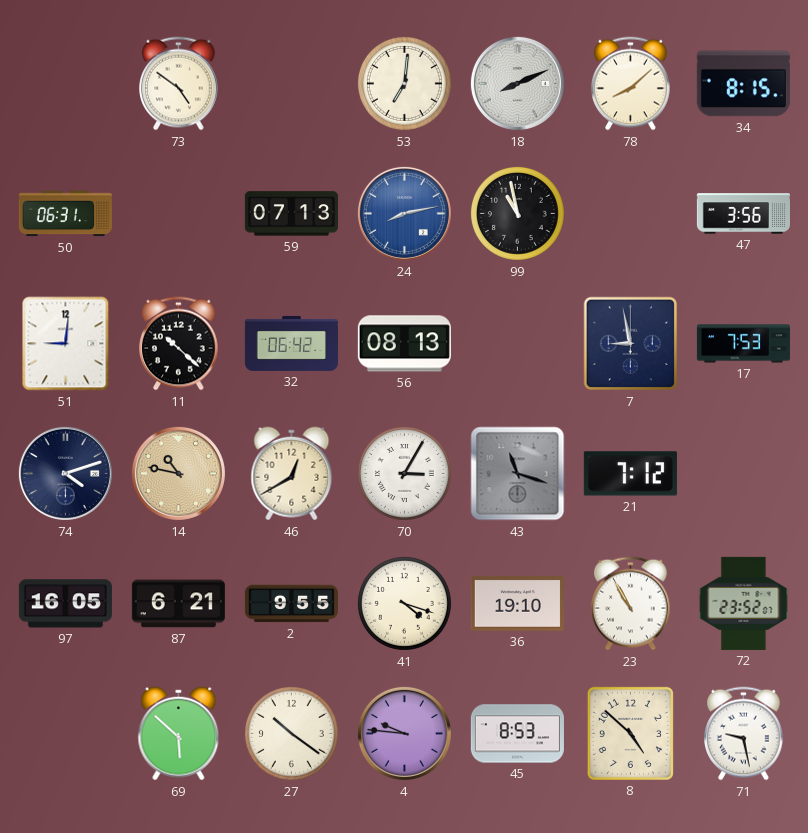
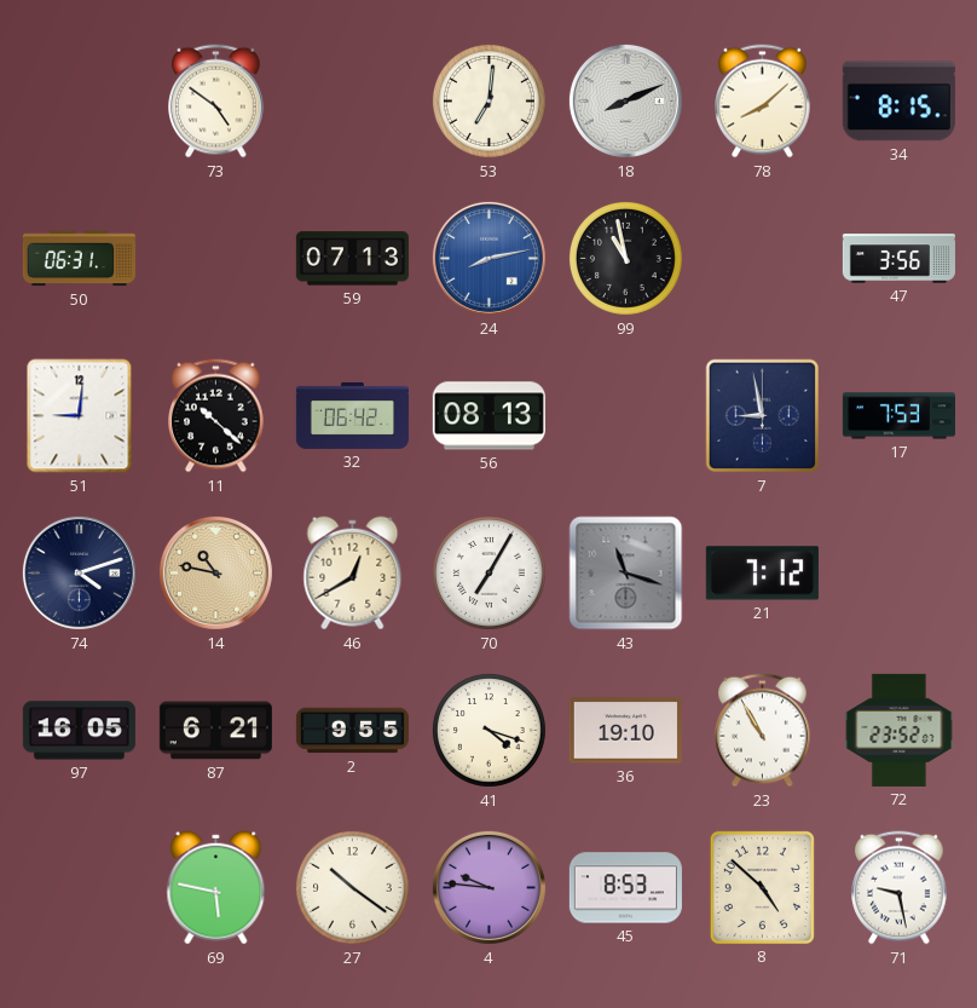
70: 3:05 -> 7:05
69: 5:52 -> 5:47
